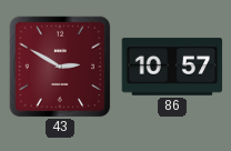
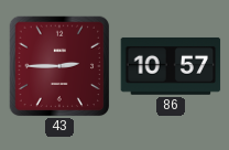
43: 2:50 -> 2:45
